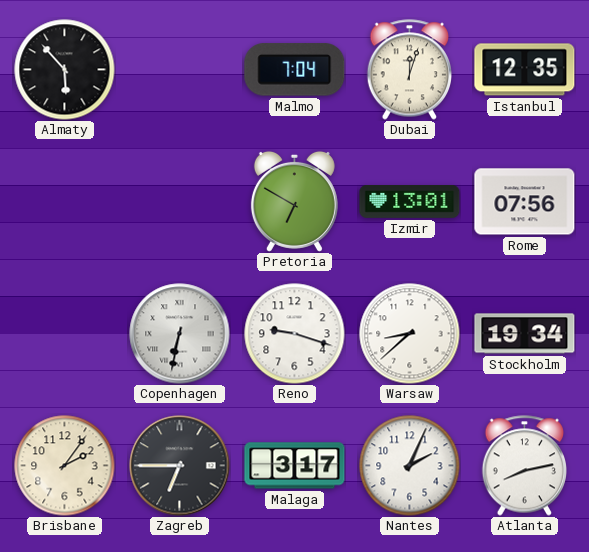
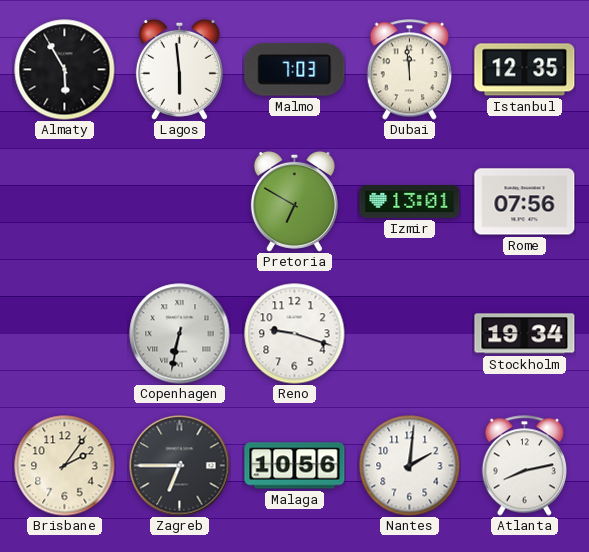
Almaty: 5:53 -> 5:55
Lagos: none -> 5:59
Malmo: 7:04 -> 7:03
Dubai: 12:03 -> 11:59
Warsaw: 8:38 -> none
Malaga: 3:17 -> 10:56
Nantes: 2:04 -> 2:01
